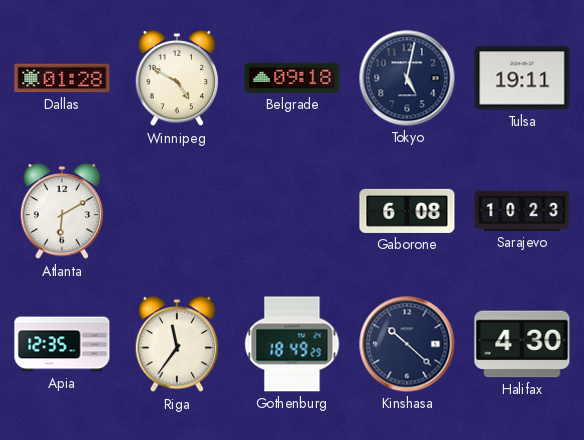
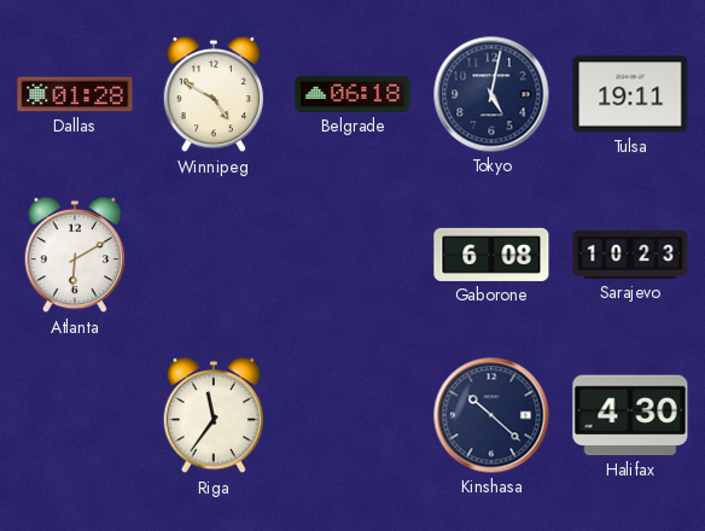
Belgrade: 09:18 -> 06:18
Apia: 12:35 -> none
Gothenburg: 18:49 -> none
